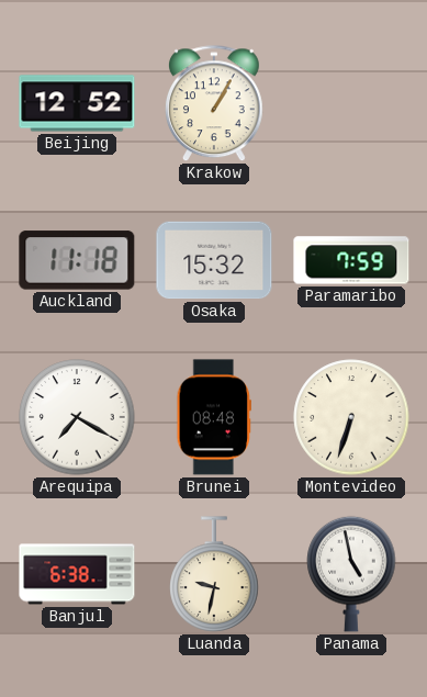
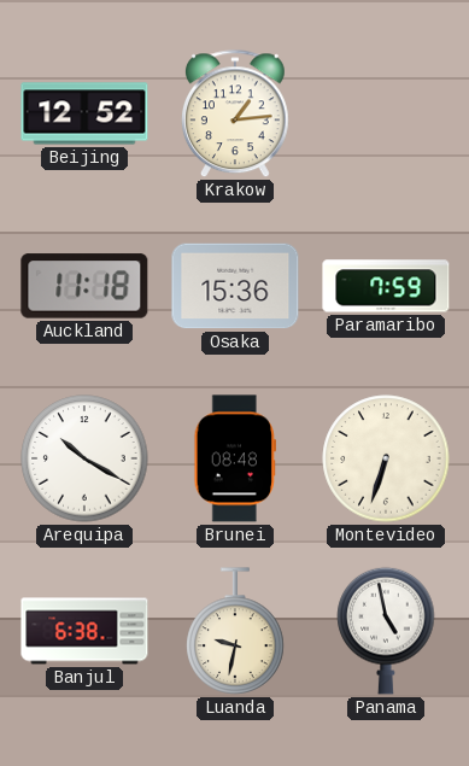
Krakow: 1:05 -> 1:14
Osaka: 15:32 -> 15:36
Arequipa: 7:20 -> 10:20
